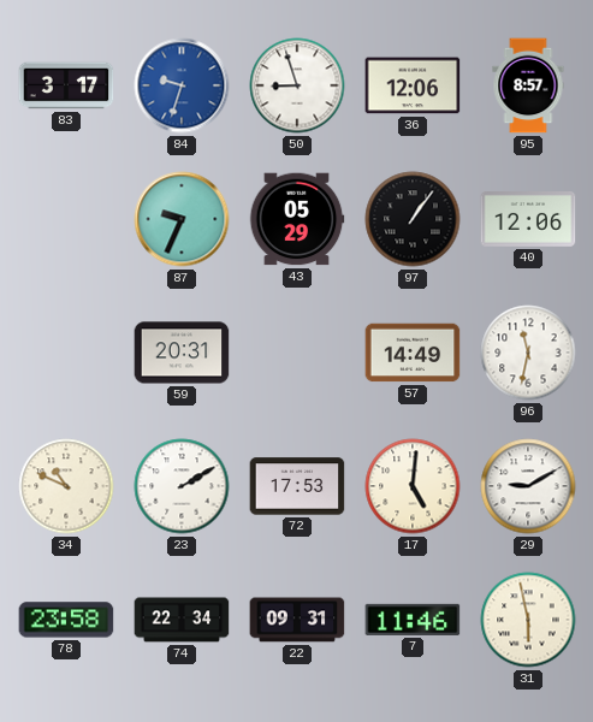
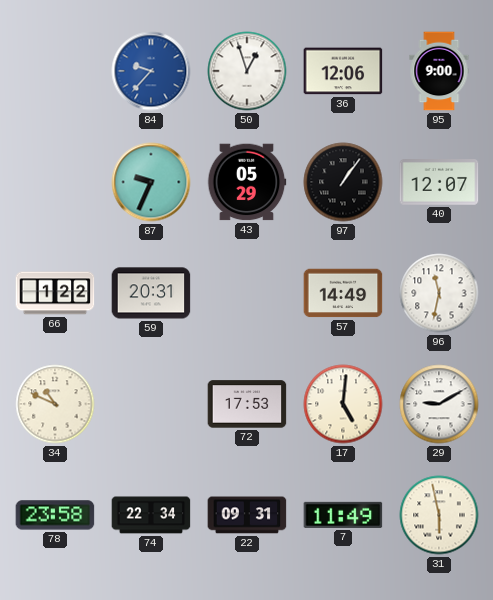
83: 3:17 -> none
84: 9:33 -> 9:37
50: 8:57 -> 12:57
95: 8:57 -> 9:00
40: 12:06 -> 12:07
66: none -> 1:22
23: 2:10 -> none
7: 11:46 -> 11:49
